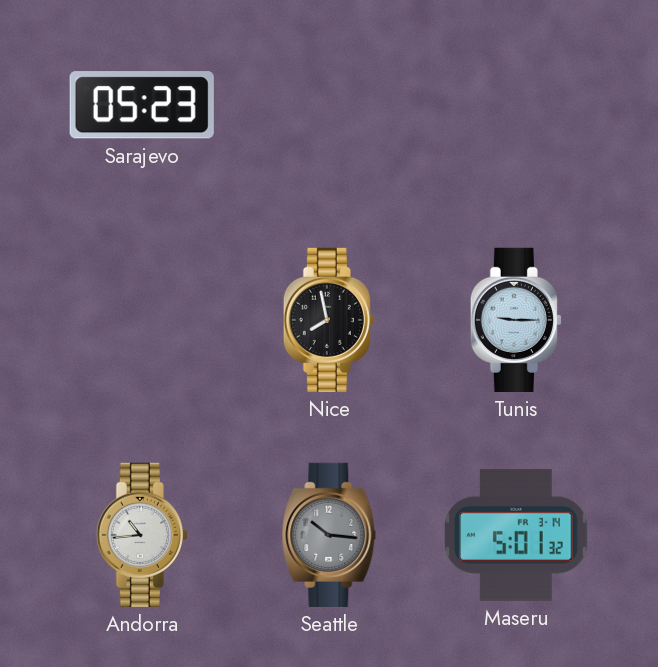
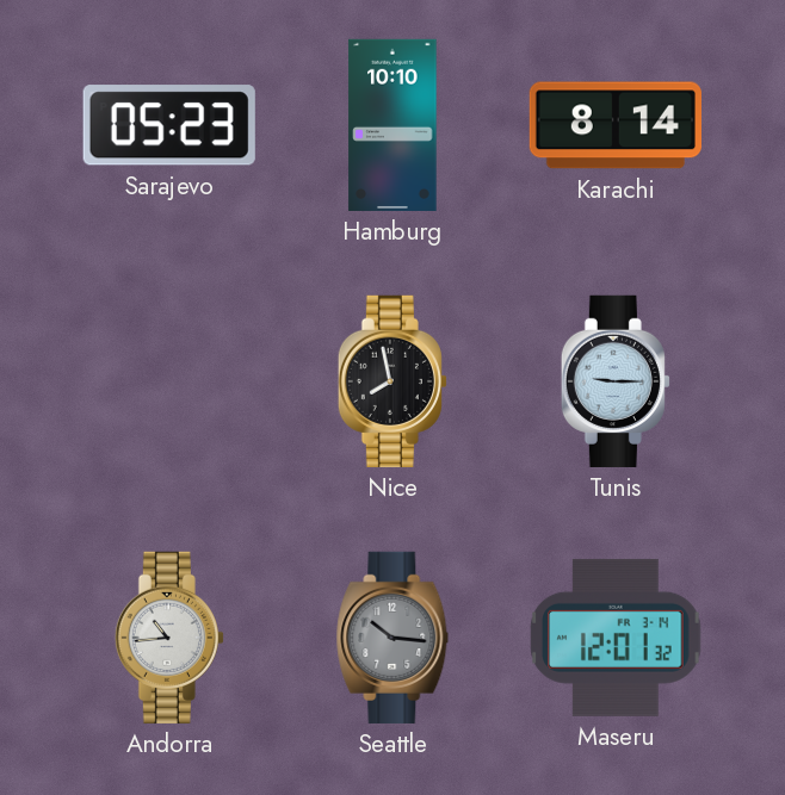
Hamburg: none -> 10:10
Karachi: none -> 8:14
Maseru: 5:01 -> 12:01
